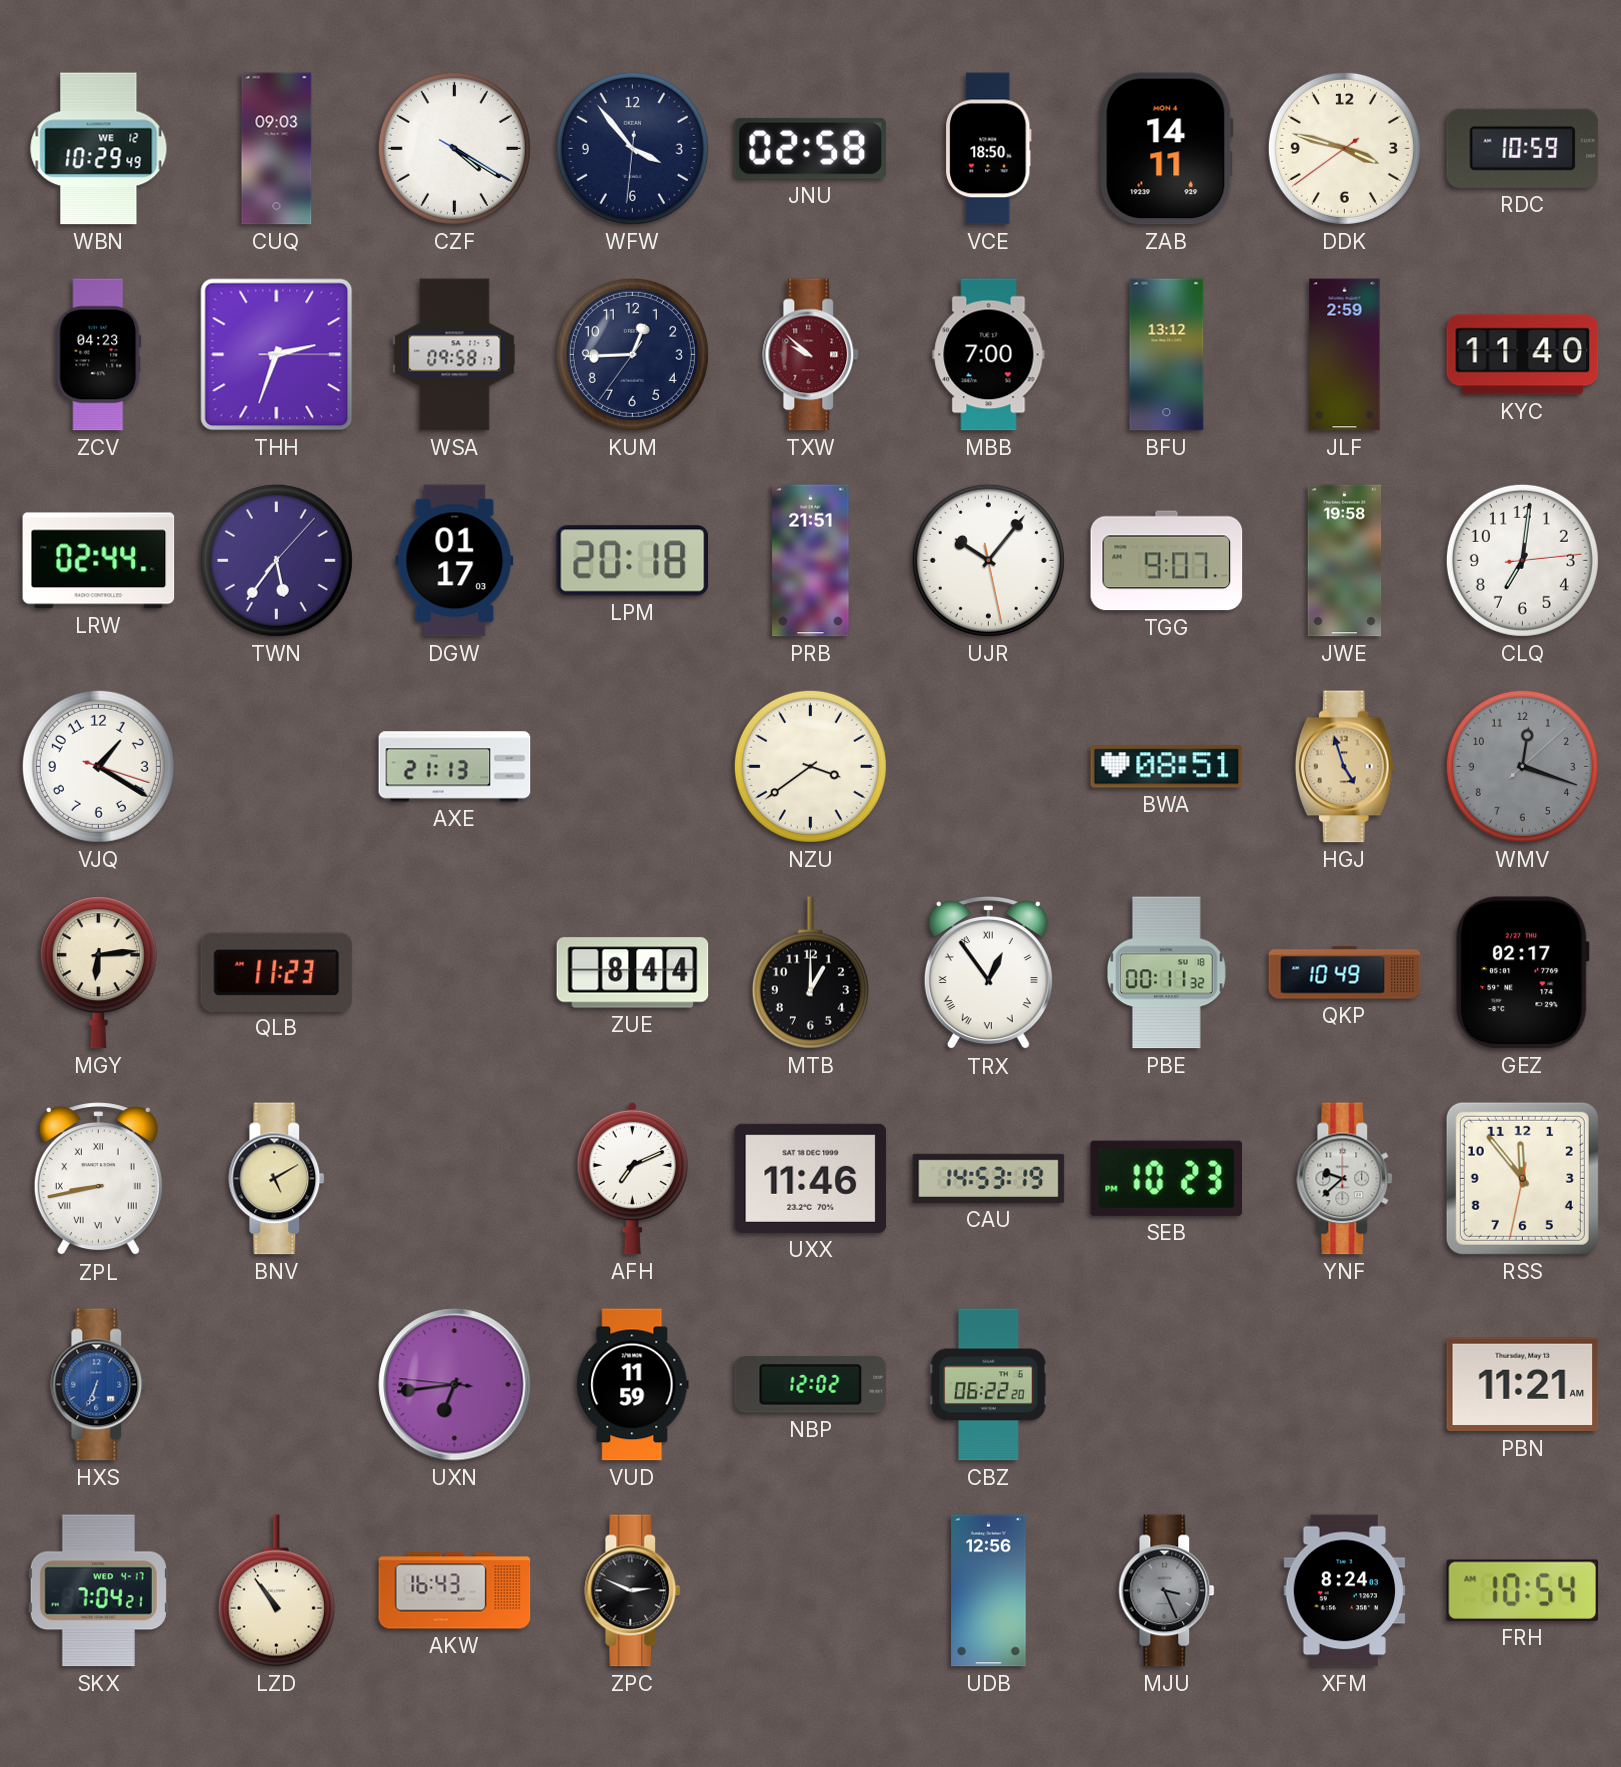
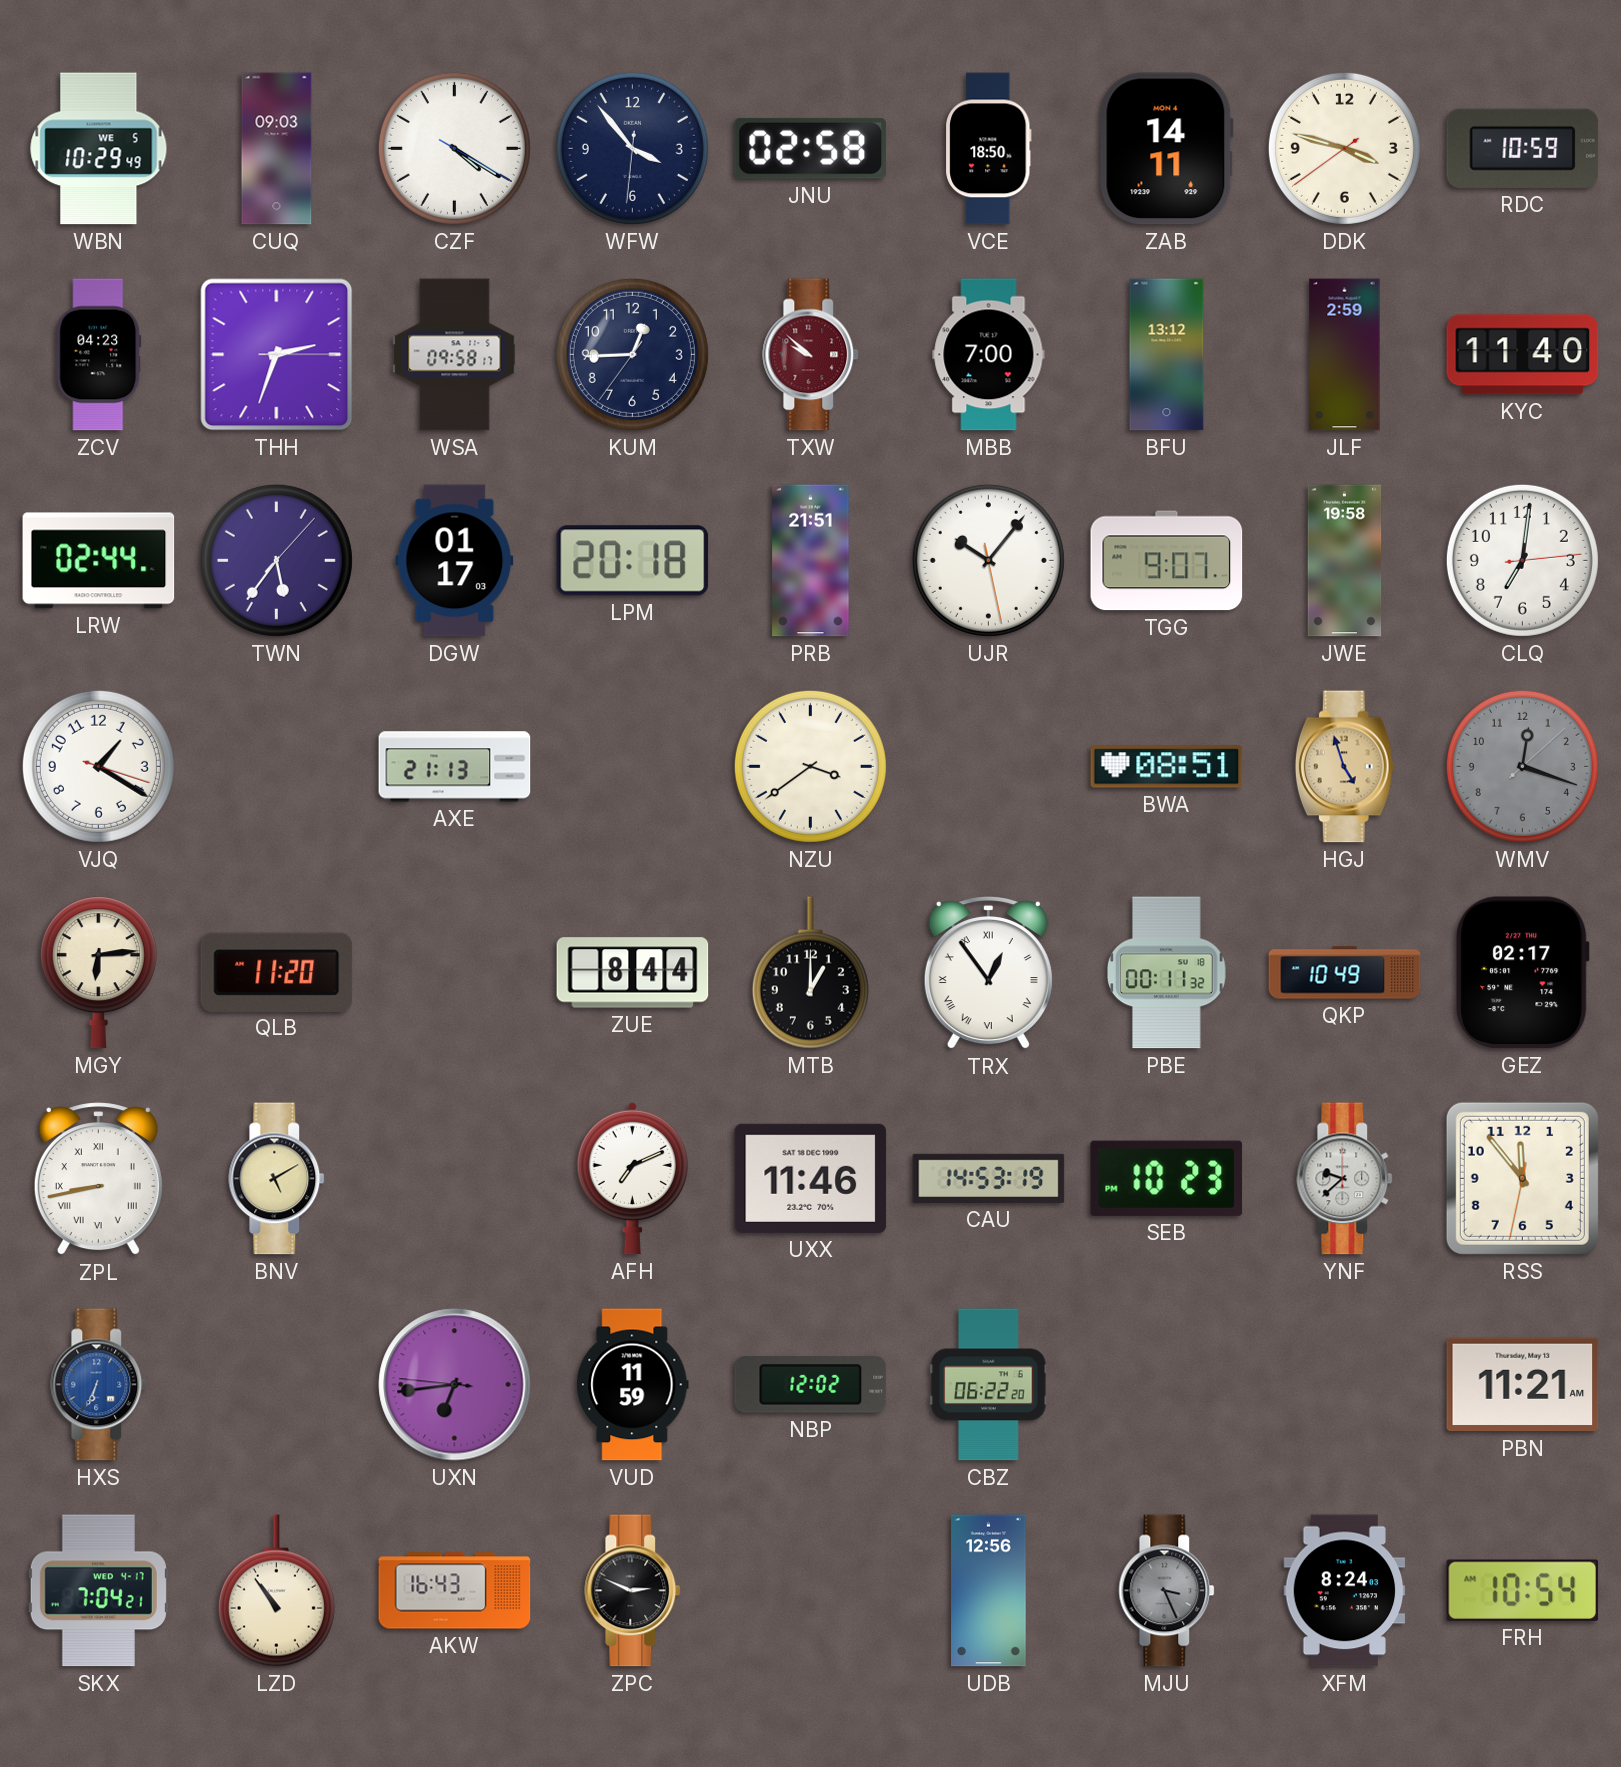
WBN date: WE 12 -> WE 5
QLB: 11:23 -> 11:20
